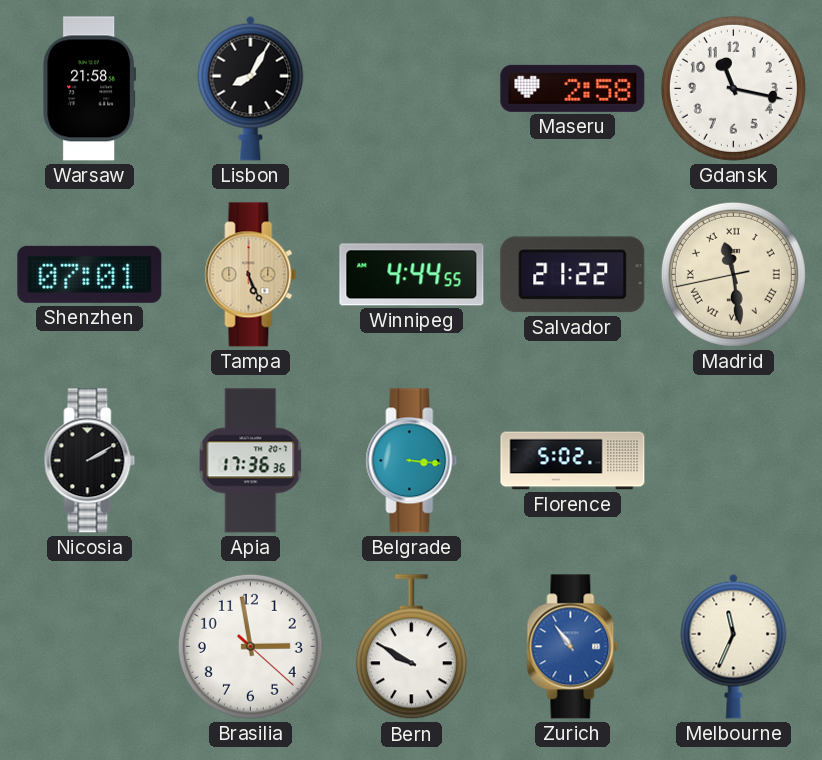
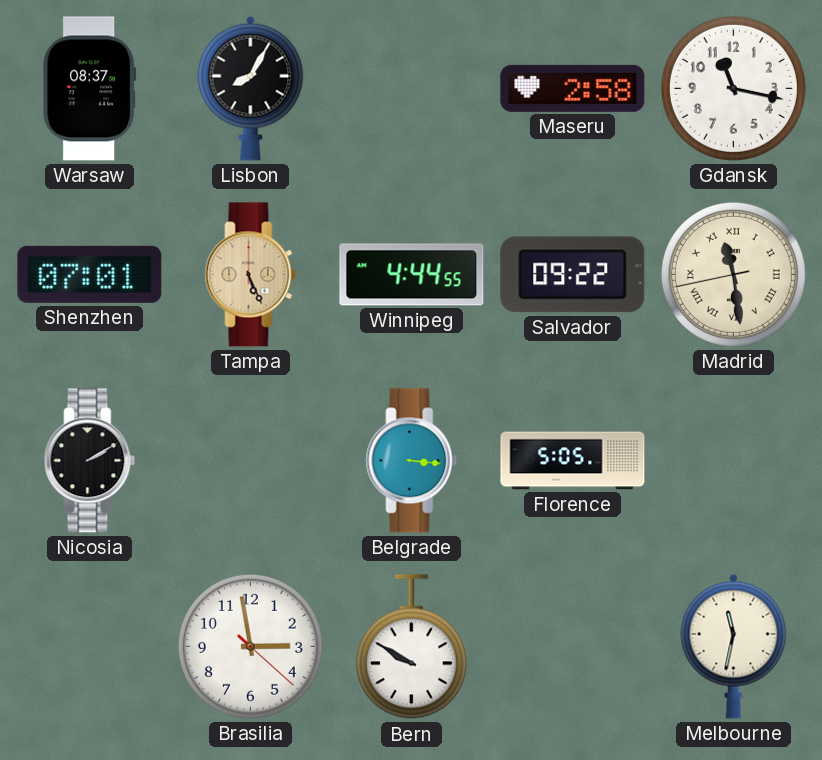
Warsaw: 21:58 -> 08:37
Salvador: 21:22 -> 09:22
Apia: 17:36 -> none
Florence: 5:02 -> 5:05
Zurich: 10:54 -> none
Melbourne: 11:34 -> 11:32
